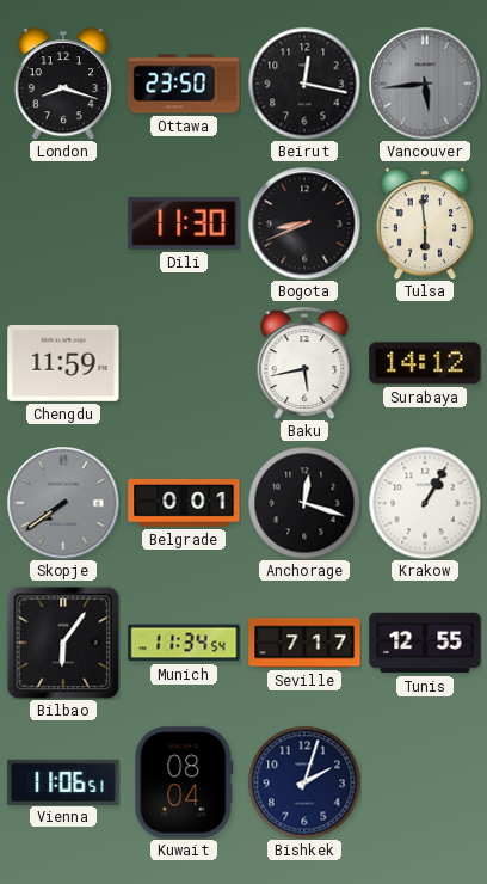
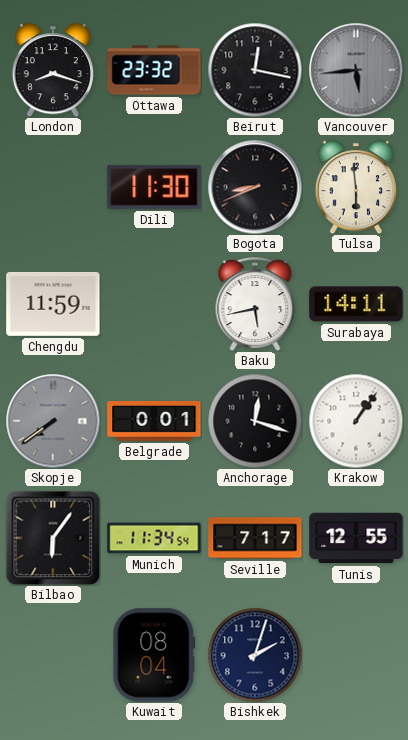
Ottawa: 23:50 -> 23:32
Surabaya: 14:12 -> 14:11
Krakow: 1:05 -> 1:06
Vienna: 11:06 -> none
